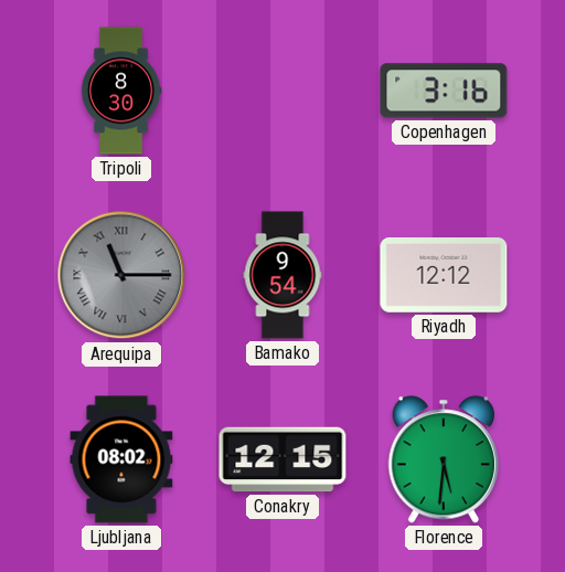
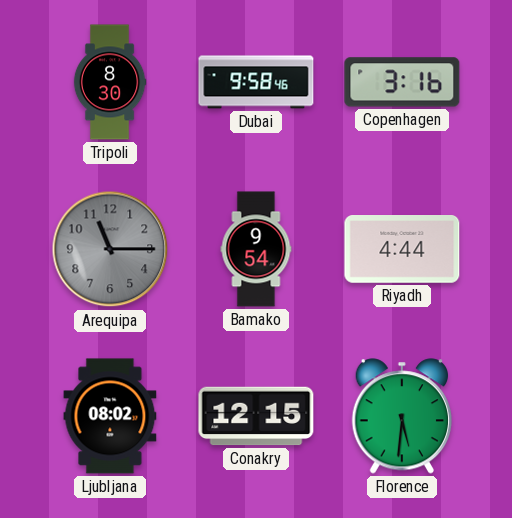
Dubai: none -> 9:58
Arequipa numerals: Roman -> Arabic
Riyadh: 12:12 -> 4:44
